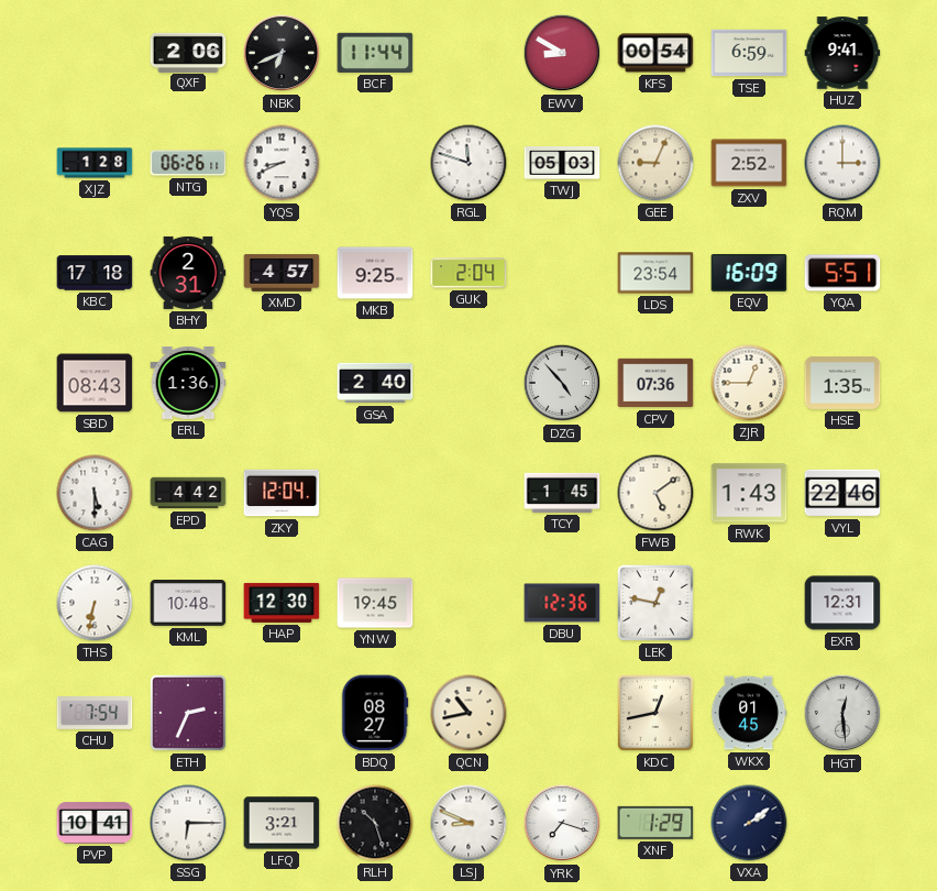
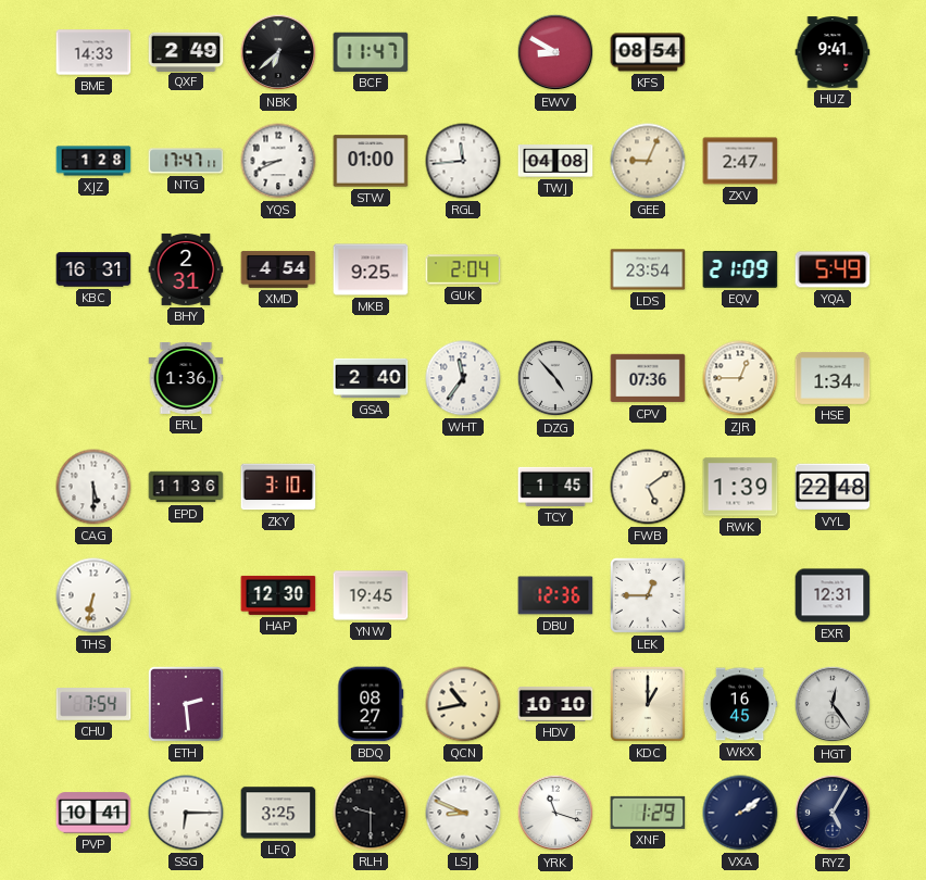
BME: none -> 14:33
QXF: 2:06 -> 2:49
NBK: 6:41 -> 6:38
BCF: 11:44 -> 11:47
KFS: 00:54 -> 08:54
TSE: 6:59 -> none
NTG: 06:26 -> 17:47
STW: none -> 01:00
RGL: 11:48 -> 11:44
TWJ: 05:03 -> 04:08
ZXV: 2:52 -> 2:47
RQM: 3:00 -> none
KBC: 17:18 -> 16:31
XMD: 4:57 -> 4:54
EQV: 16:09 -> 21:09
YQA: 5:51 -> 5:49
SBD: 08:43 -> none
WHT: none -> 11:36
HSE: 1:35 -> 1:34
EPD: 4:42 -> 11:36
ZKY: 12:04 -> 3:10
RWK: 1:43 -> 1:39
VYL: 22:46 -> 22:48
KML: 10:48 -> none
LEK: 12:47 -> 12:45
ETH: 2:34 -> 2:29
HDV: none -> 10:10
KDC: 12:43 -> 1:00
WKX: 01:45 -> 16:45
HGT: 12:29 -> 12:24
LFQ: 3:21 -> 3:25
RLH: 10:27 -> 9:30
YRK: 7:18 -> 11:18
RYZ: none -> 5:05
